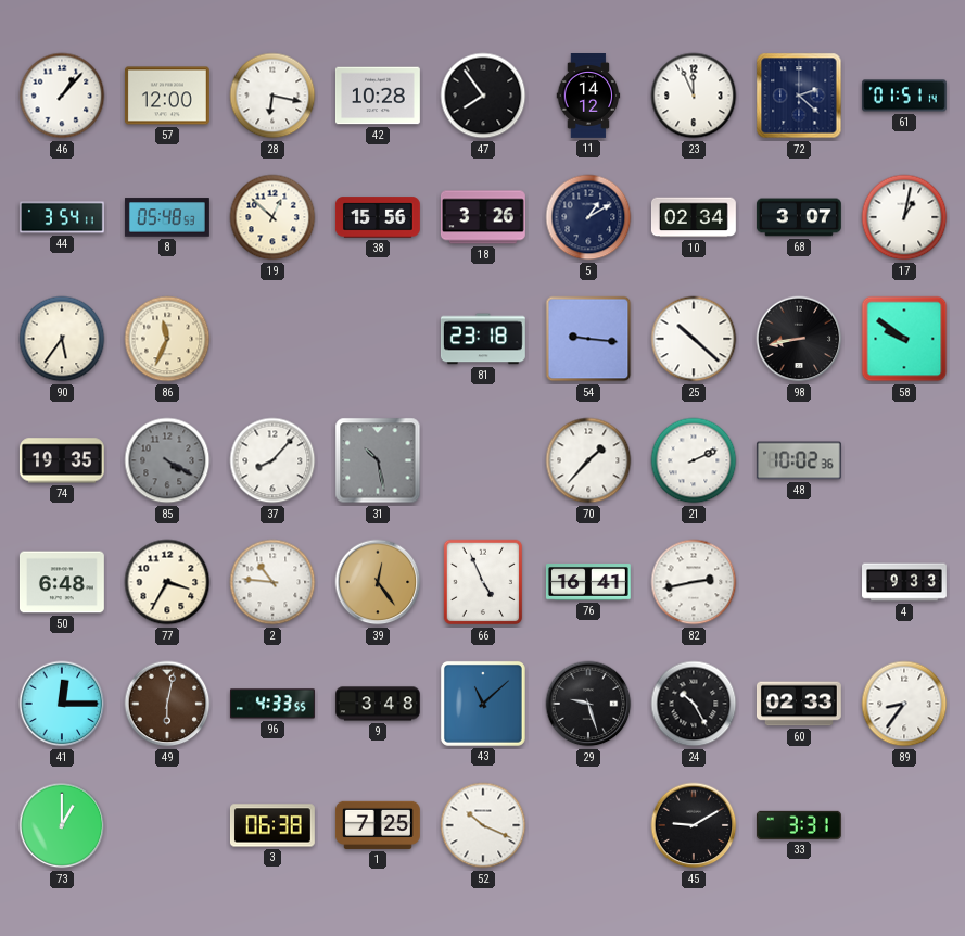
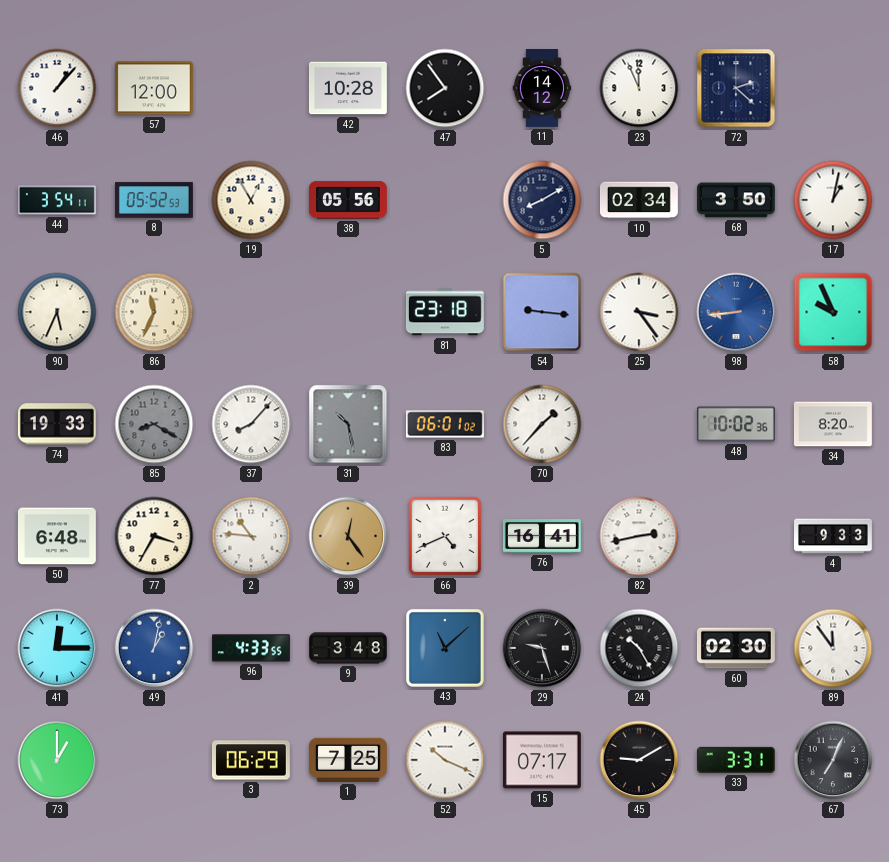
28: 6:17 -> none
61: 01:51 -> none
8: 05:48 -> 05:52
19: 12:52 -> 12:55
38: 15:56 -> 05:56
18: 3:26 -> none
5: 1:10 -> 8:10
68: 3:07 -> 3:50
90: 5:36 -> 5:34
25: 10:22 -> 3:24
98: 8:43 -> 8:44
98 dial: black -> blue
58: 9:51 -> 9:56
74: 19:35 -> 19:33
85: 4:20 -> 8:20
83: none -> 06:01
21: 2:11 -> none
34: none -> 8:20
66: 4:56 -> 4:41
49: 6:02 -> 1:02
49 dial: brown -> blue
60: 02:33 -> 02:30
89: 8:36 -> 11:54
3: 06:38 -> 06:29
15: none -> 07:17
67: none -> 7:04
